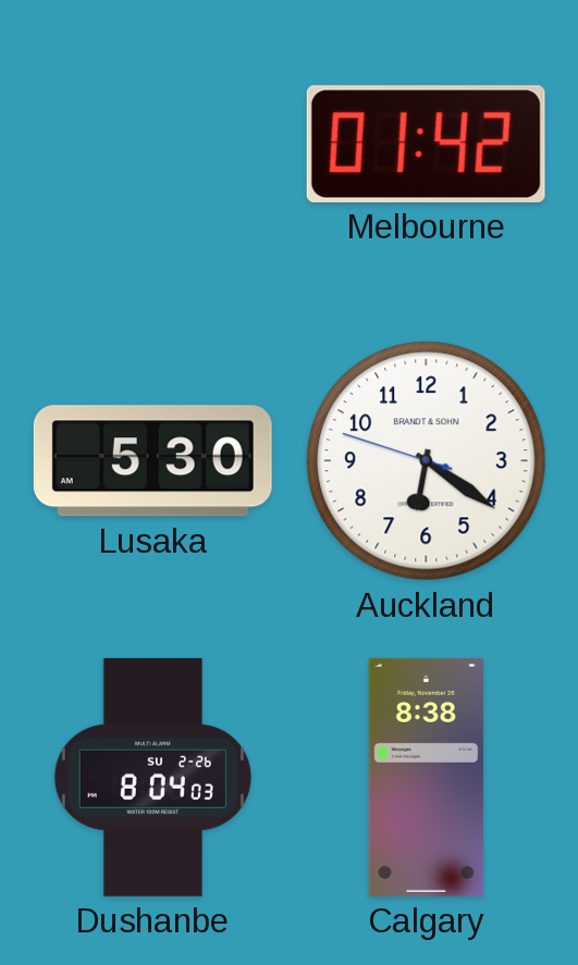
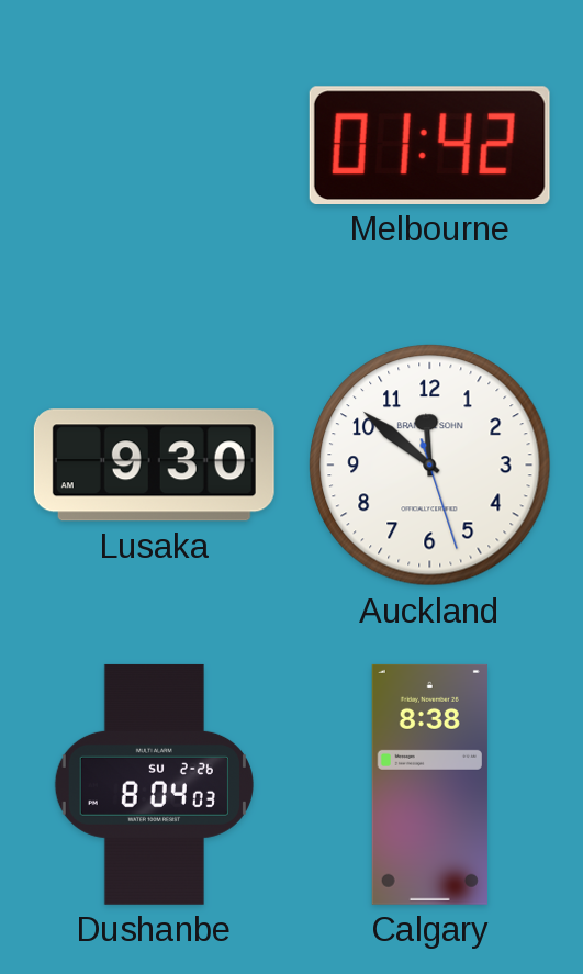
Lusaka: 5:30 -> 9:30
Auckland: 6:20 -> 11:51
